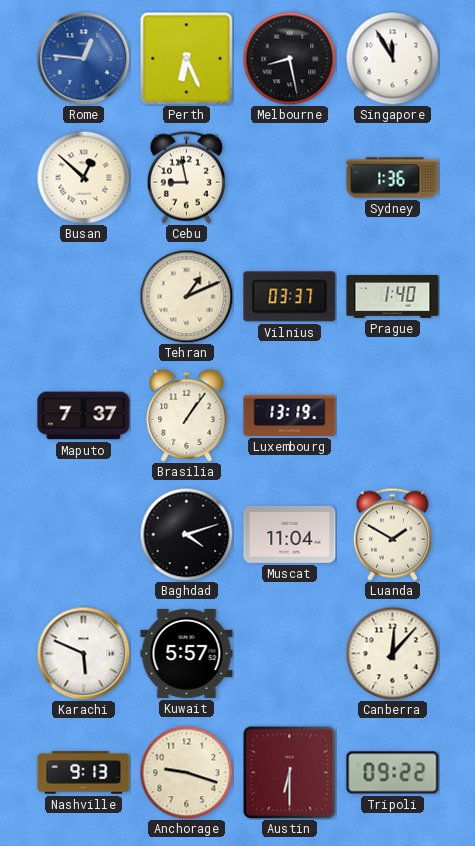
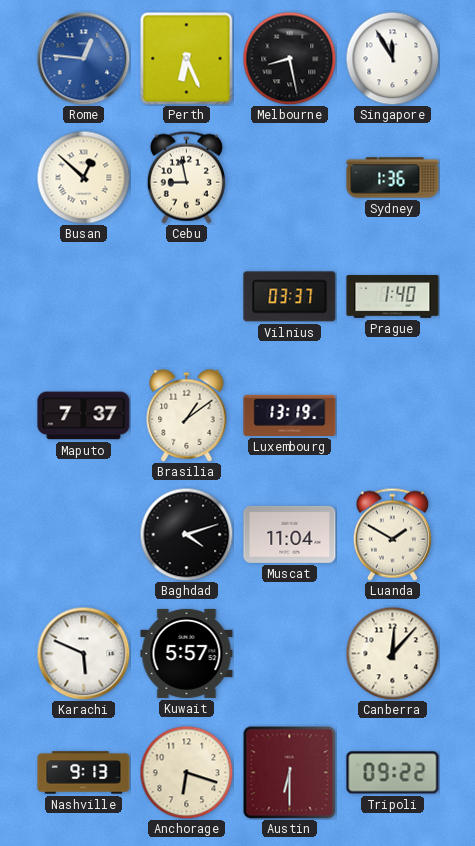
Tehran: 1:11 -> none
Brasilia: 1:06 -> 1:09
Anchorage: 9:18 -> 6:18
